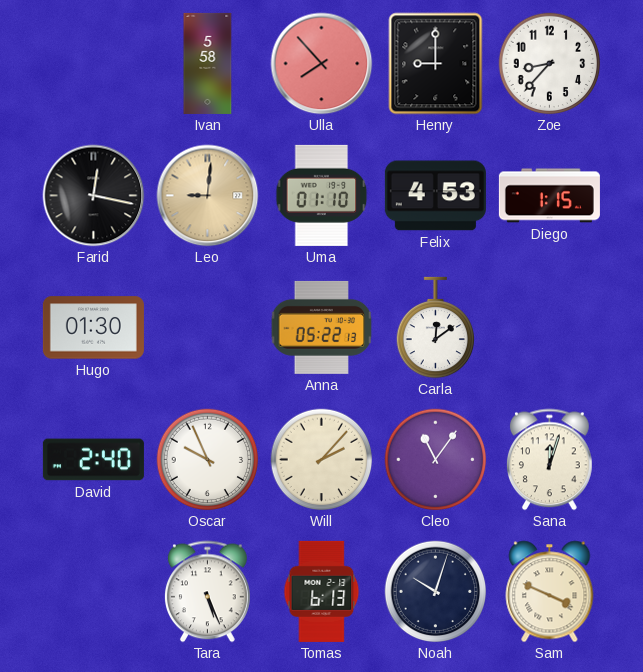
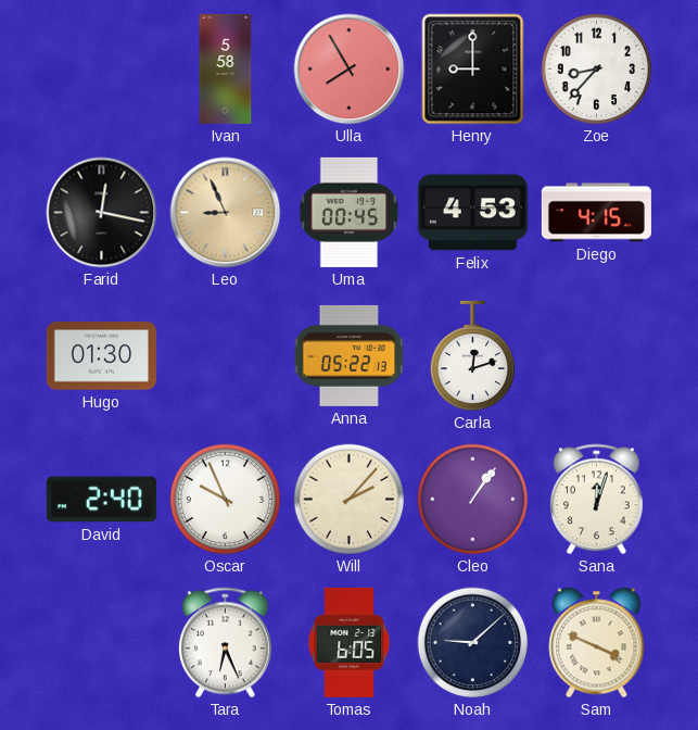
Ulla: 7:53 -> 7:55
Leo: 9:01 -> 8:56
Uma: 01:10 -> 00:45
Diego: 1:15 -> 4:15
Carla: 12:09 -> 12:12
Cleo: 11:06 -> 1:06
Tara: 5:26 -> 6:26
Tomas: 6:13 -> 6:05
Noah: 10:03 -> 9:08
